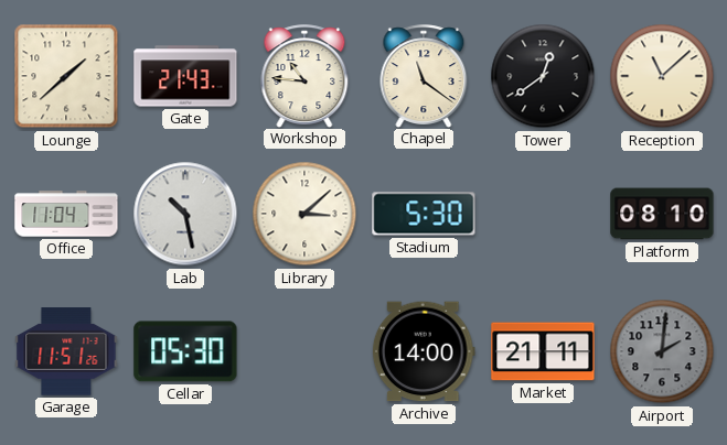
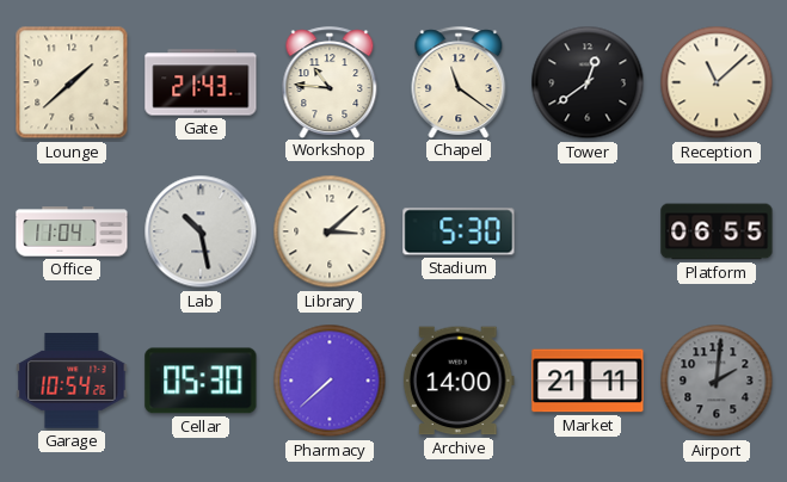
Platform: 08:10 -> 06:55
Garage: 11:51 -> 10:54
Pharmacy: none -> 7:38
